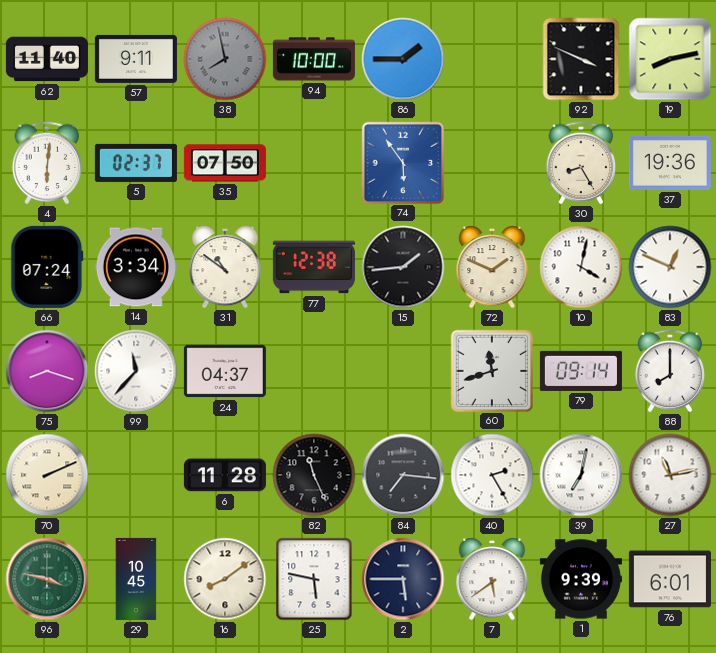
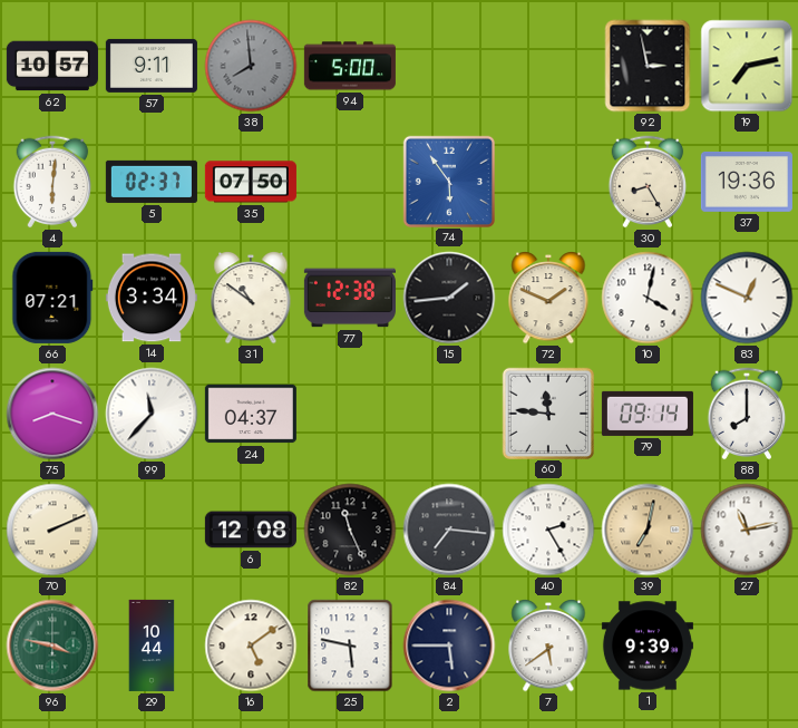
62: 11:40 -> 10:57
38: 7:58 -> 7:59
94: 10:00 -> 5:00
86: 1:45 -> none
92: 3:49 -> 2:58
19: 8:13 -> 7:13
66: 07:24 -> 07:21
60: 11:42 -> 11:46
6: 11:28 -> 12:08
39 dial: white -> champagne
29: 10:45 -> 10:44
16: 8:09 -> 5:09
76: 6:01 -> none
